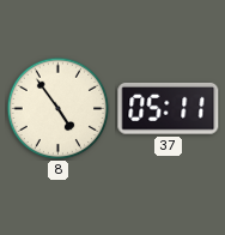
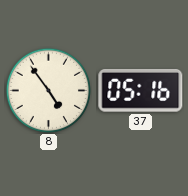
37: 05:11 -> 05:16
